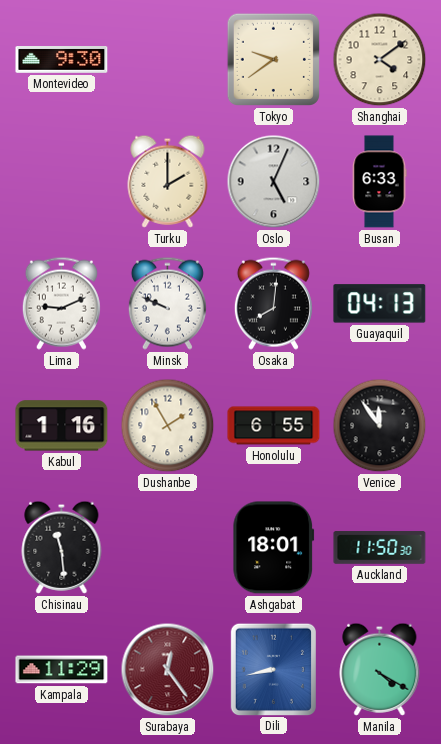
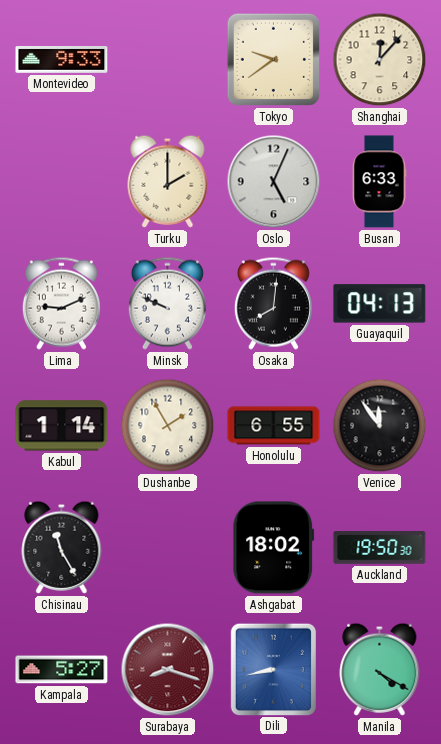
Montevideo: 9:30 -> 9:33
Shanghai: 4:09 -> 12:07
Kabul: 1:16 -> 1:14
Chisinau: 11:29 -> 11:25
Ashgabat: 18:01 -> 18:02
Auckland: 11:50 -> 19:50
Kampala: 11:29 -> 5:27
Surabaya: 12:24 -> 8:18
